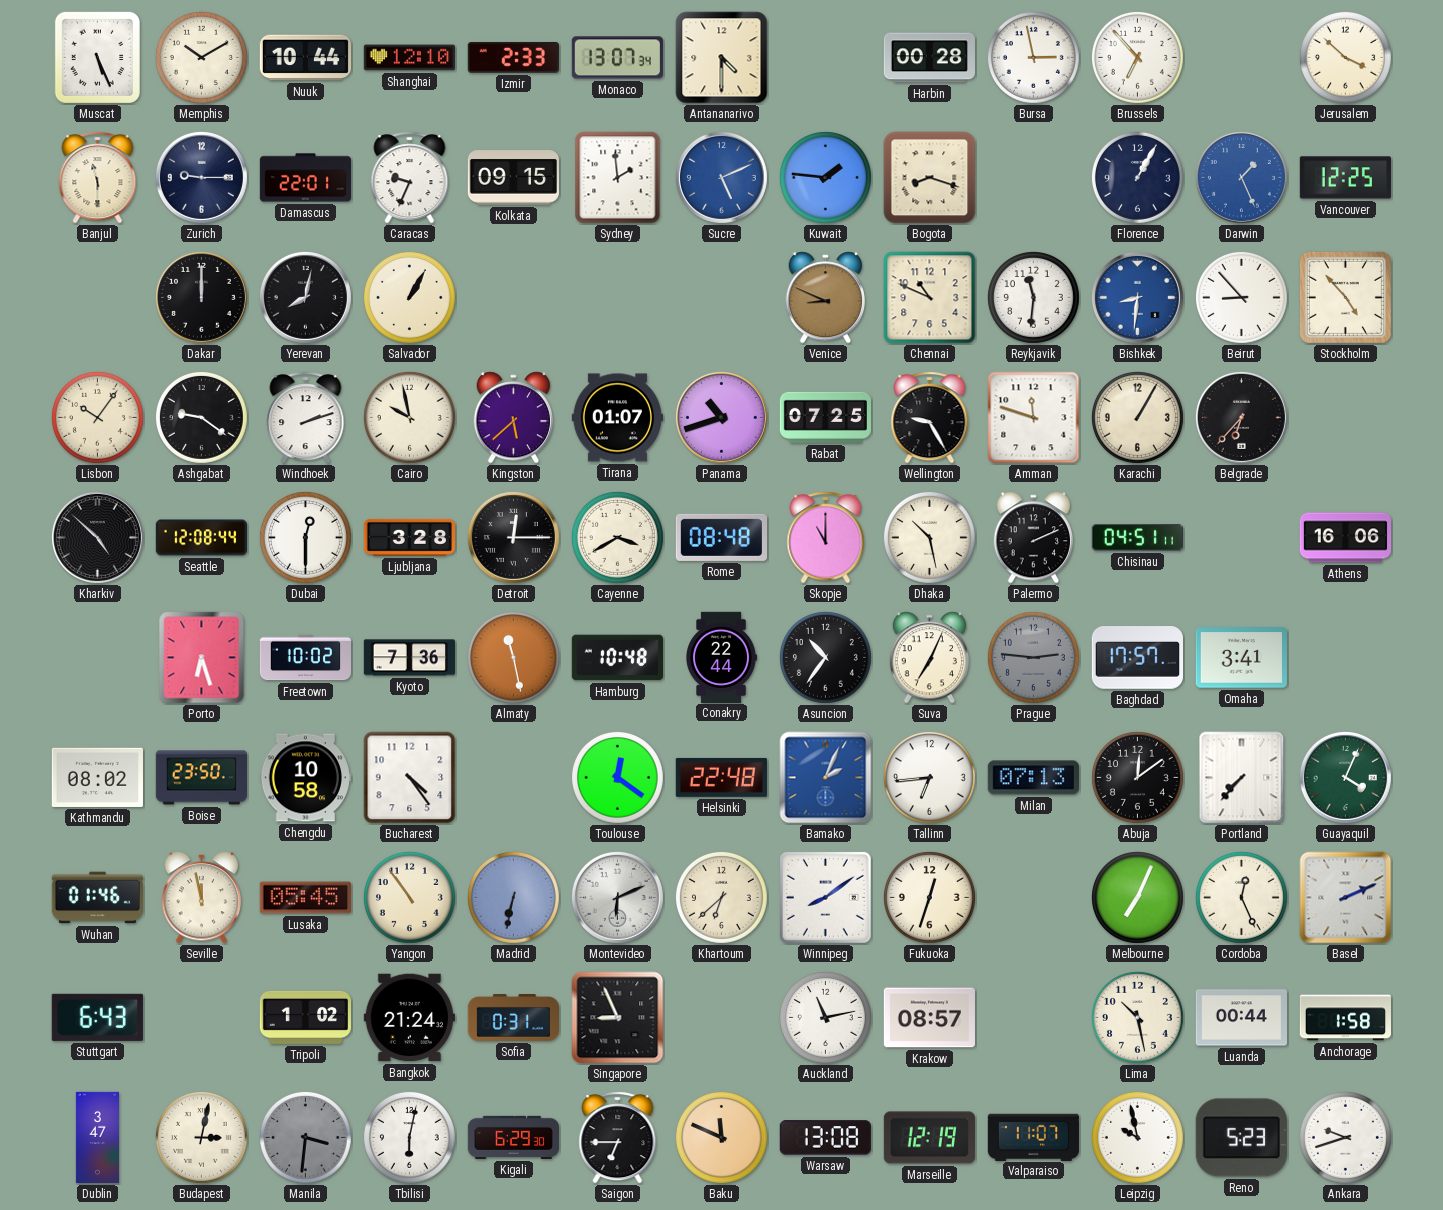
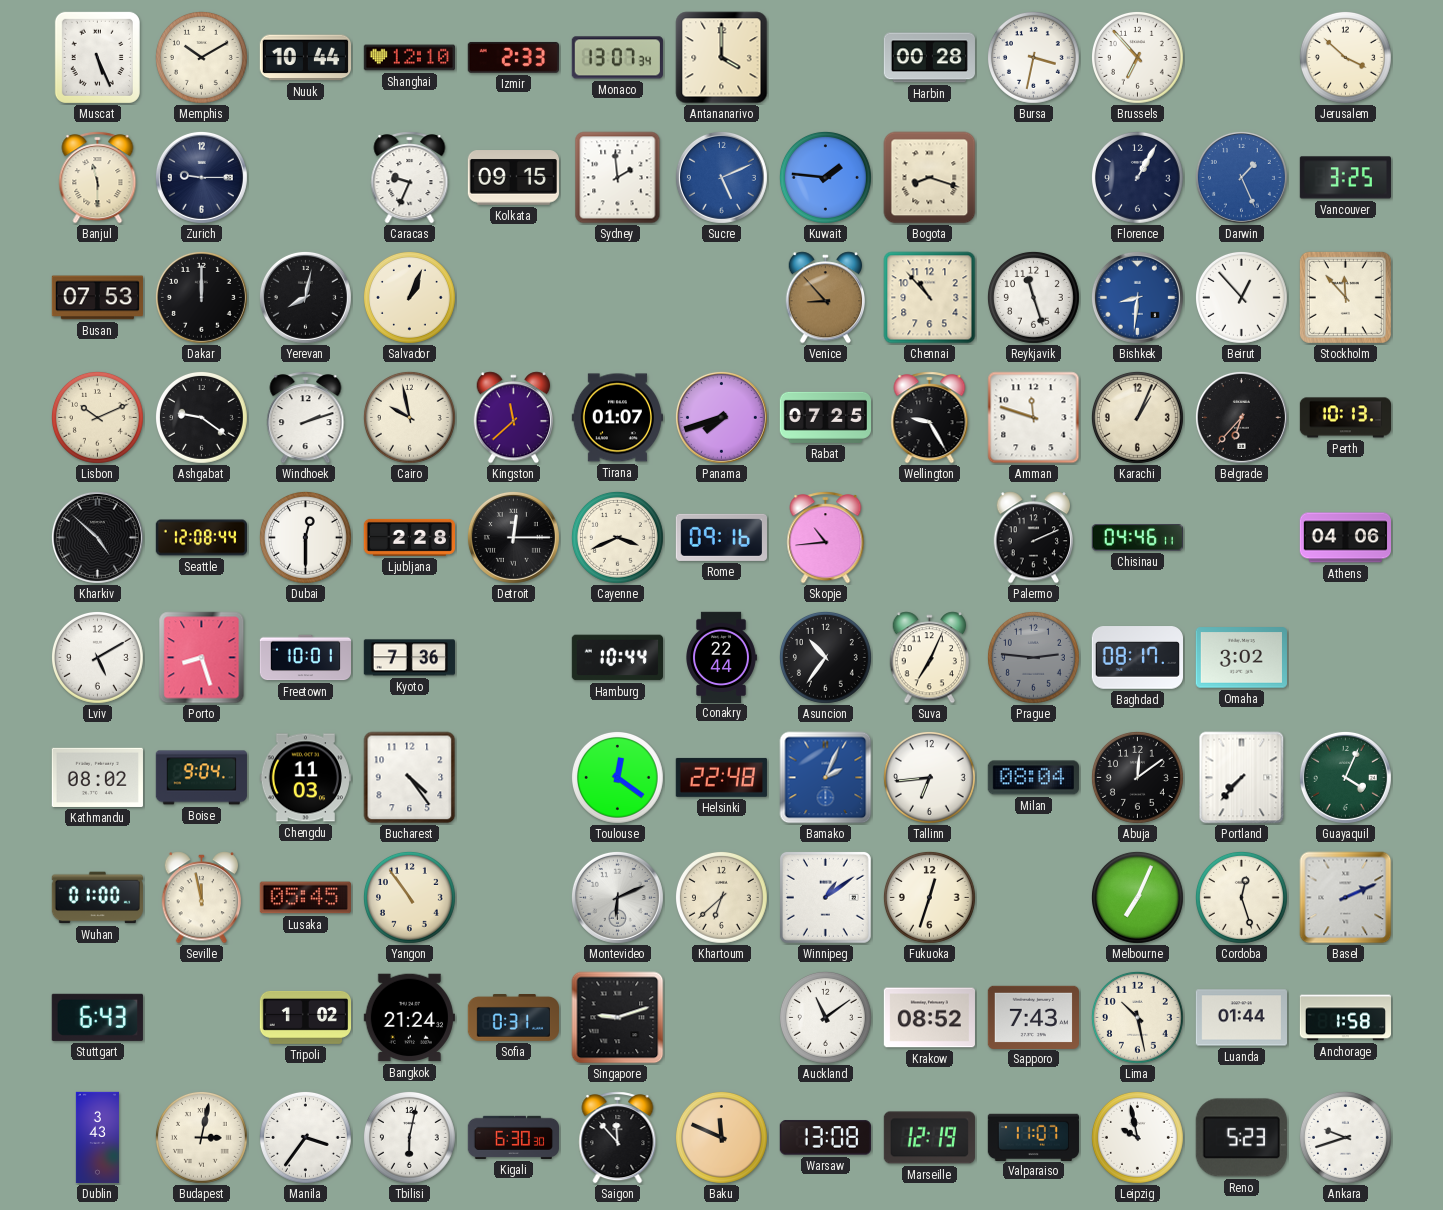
Antananarivo: 4:30 -> 4:00
Bursa: 2:58 -> 3:32
Damascus: 22:01 -> none
Vancouver: 12:25 -> 3:25
Busan: none -> 07:53
Salvador: 1:05 -> 1:04
Venice: 8:49 -> 8:53
Chennai: 10:49 -> 10:53
Reykjavik: 11:31 -> 11:27
Beirut: 8:53 -> 12:53
Stockholm: 4:53 -> 11:53
Lisbon: 10:06 -> 10:11
Kingston: 5:38 -> 11:38
Panama: 10:42 -> 7:42
Karachi: 1:05 -> 1:04
Perth: none -> 10:13
Ljubljana: 3:28 -> 2:28
Cayenne: 3:40 -> 3:41
Rome: 08:48 -> 09:16
Skopje: 11:00 -> 10:44
Dhaka: 10:28 -> none
Chisinau: 04:51 -> 04:46
Athens: 16:06 -> 04:06
Lviv: none -> 5:10
Porto: 6:27 -> 8:27
Freetown: 10:02 -> 10:01
Almaty: 11:28 -> none
Hamburg: 10:48 -> 10:44
Baghdad: 17:57 -> 08:17
Omaha: 3:41 -> 3:02
Boise: 23:50 -> 9:04
Chengdu: 10:58 -> 11:03
Milan: 07:13 -> 08:04
Wuhan: 01:46 -> 01:00
Madrid: 6:32 -> none
Winnipeg: 8:09 -> 1:09
Cordoba: 12:26 -> 12:27
Singapore: 8:56 -> 9:12
Auckland: 11:13 -> 11:09
Krakow: 08:57 -> 08:52
Sapporo: none -> 7:43
Luanda: 00:44 -> 01:44
Dublin: 3:47 -> 3:43
Manila: 3:31 -> 3:36
Manila dial: grey -> white
Kigali: 6:29 -> 6:30
Saigon: 6:45 -> 11:53
